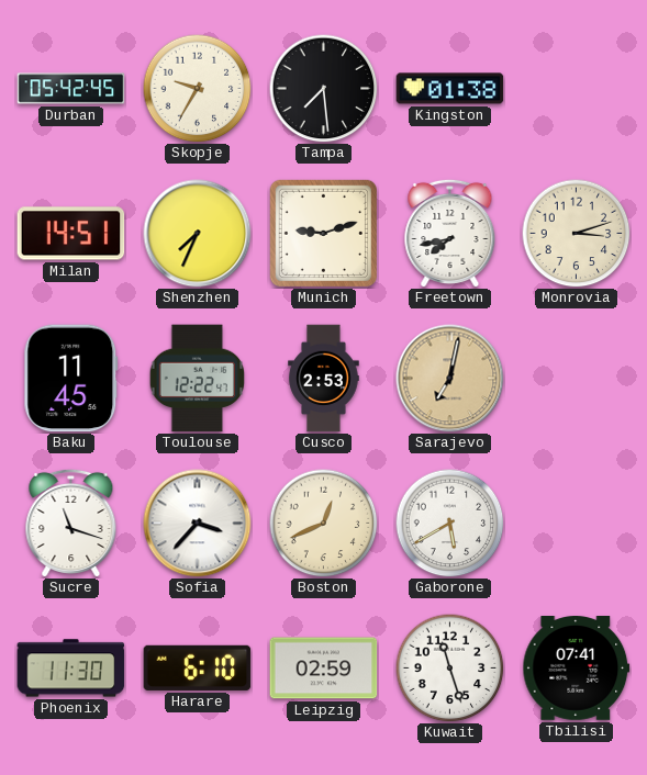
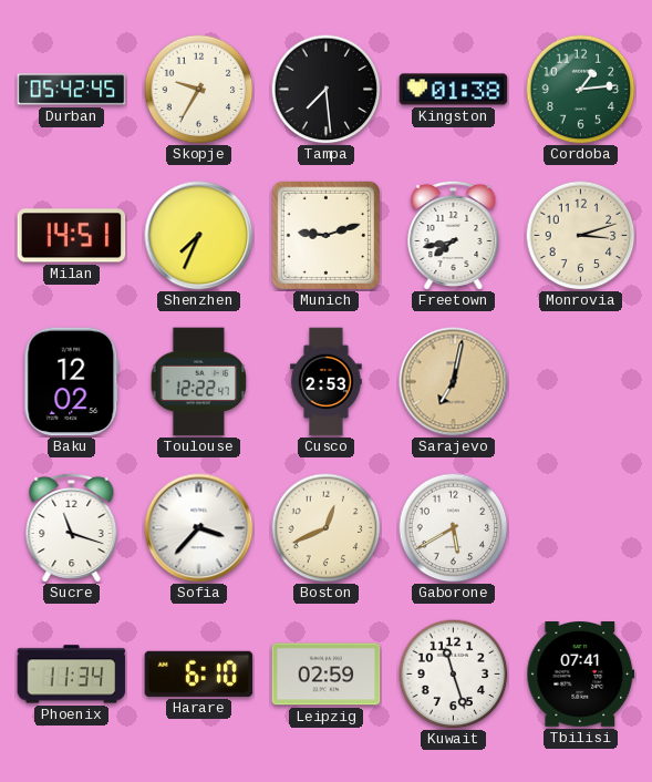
Cordoba: none -> 1:14
Baku: 11:45 -> 12:02
Phoenix: 11:30 -> 11:34
